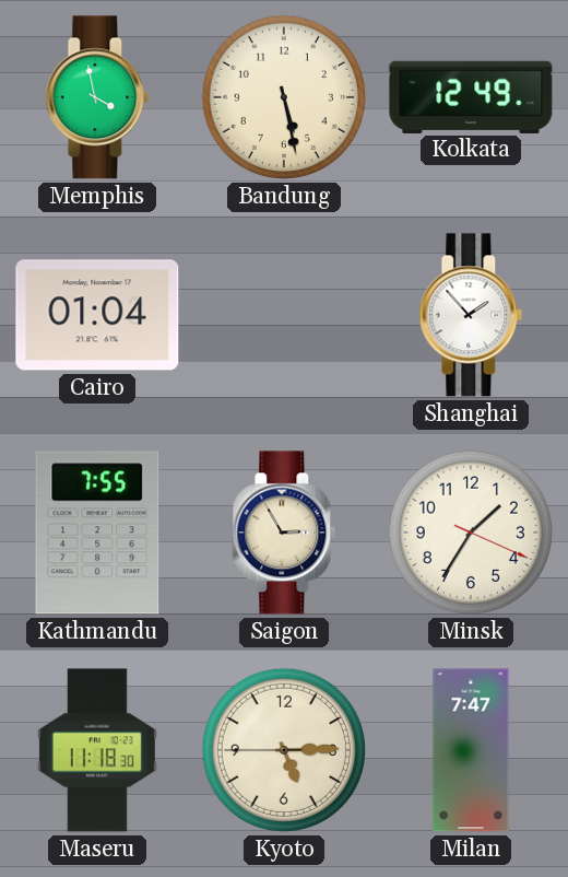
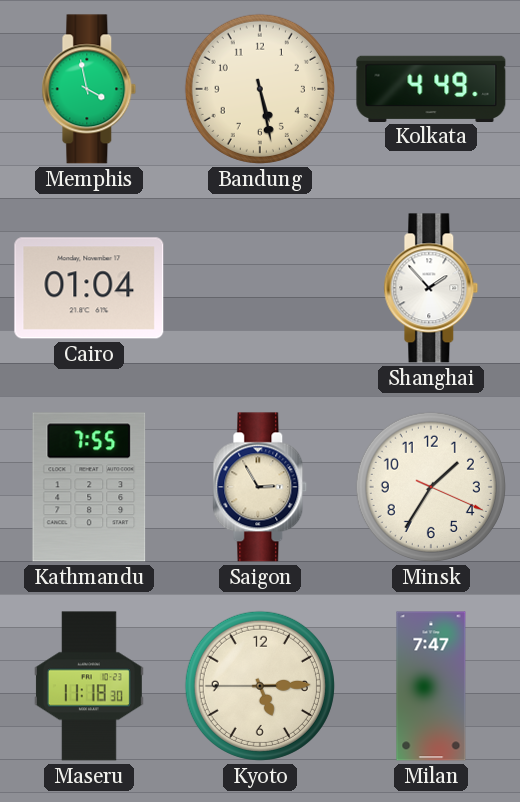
Kolkata: 12:49 -> 4:49
